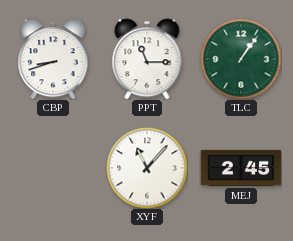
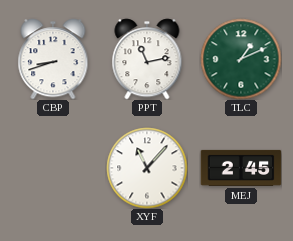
PPT: 11:15 -> 11:13
TLC: 1:06 -> 1:11
